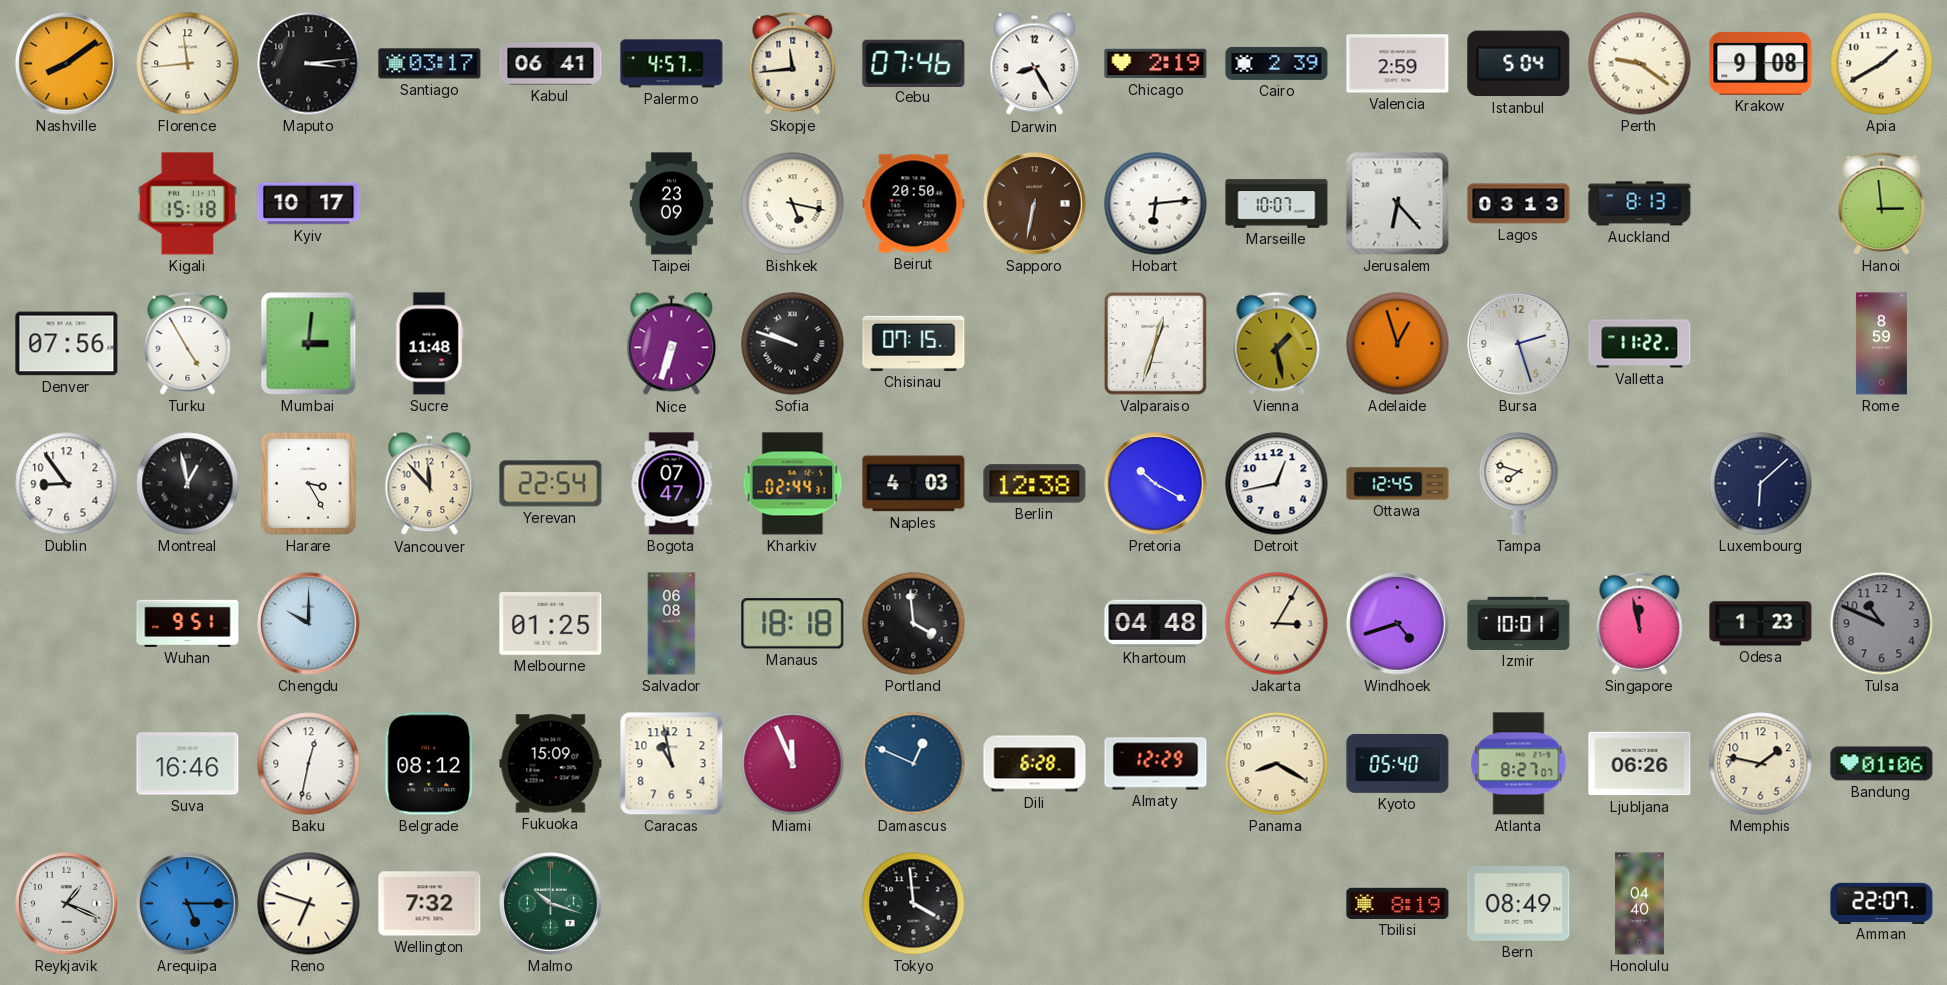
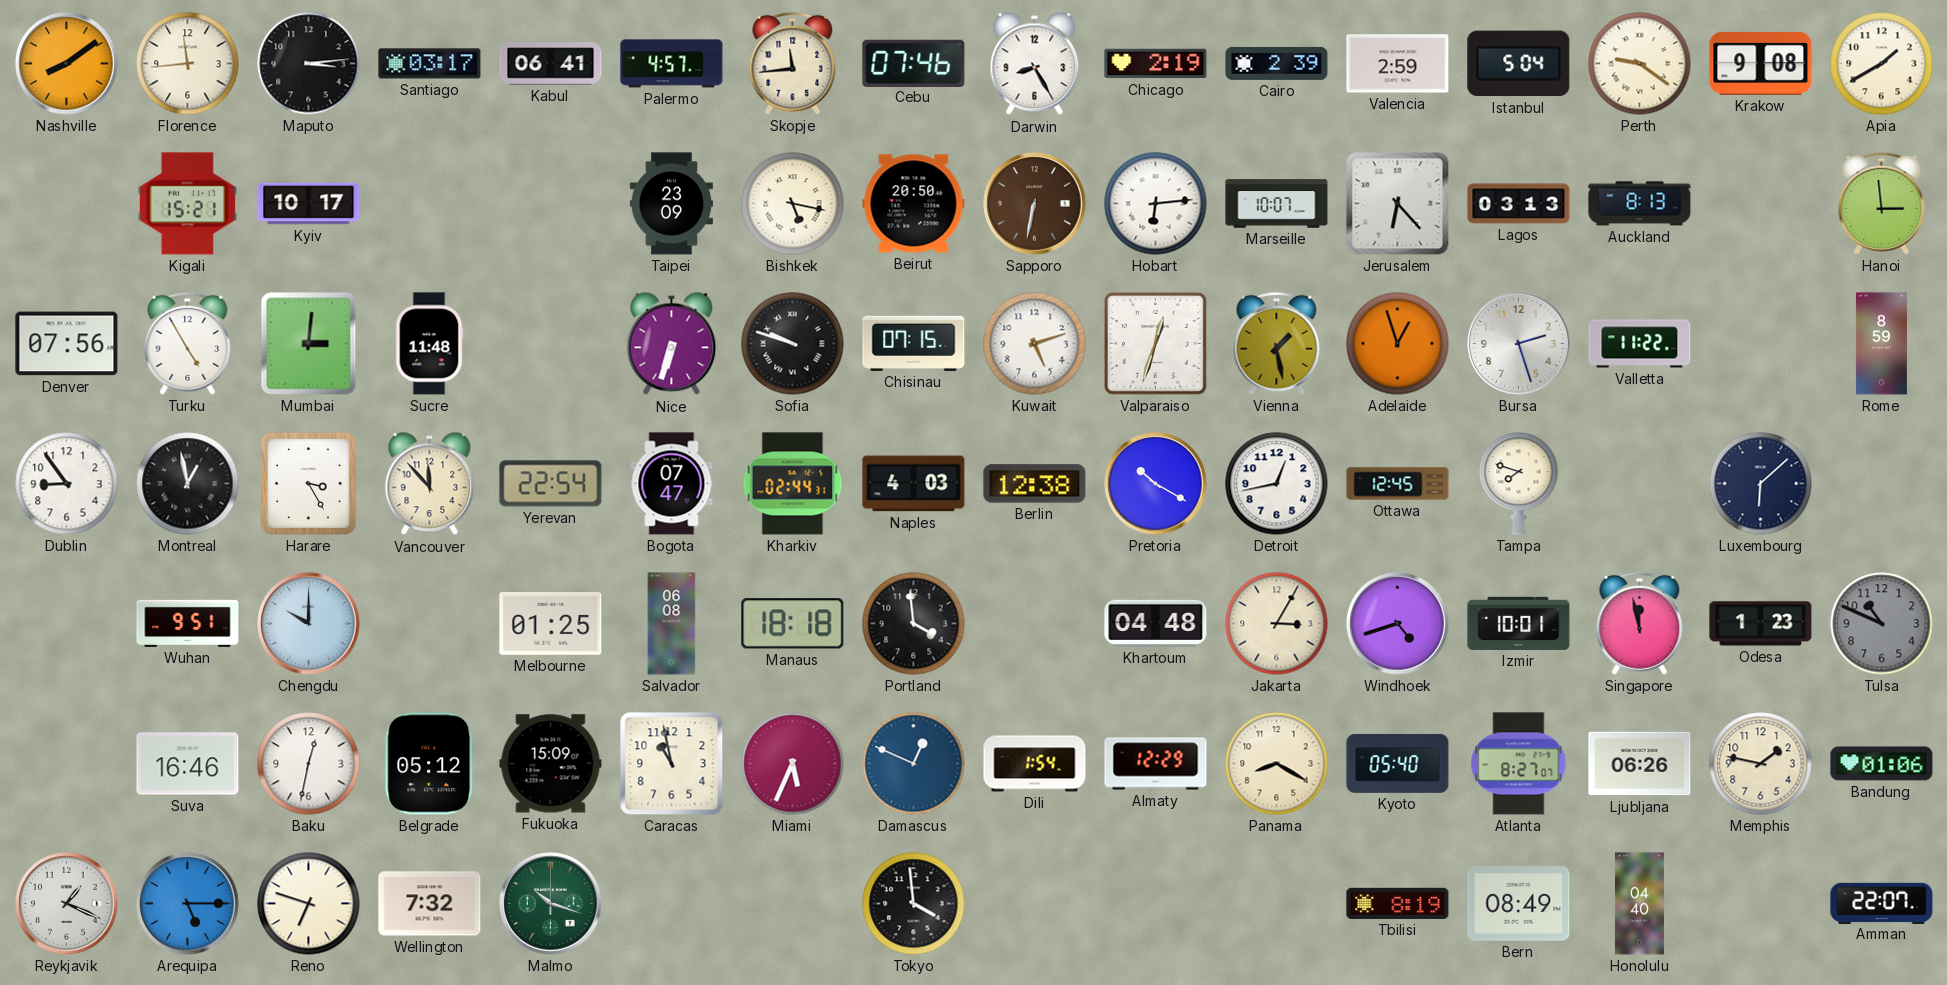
Kigali: 15:18 -> 15:21
Kuwait: none -> 5:12
Belgrade: 08:12 -> 05:12
Miami: 11:56 -> 5:34
Dili: 6:28 -> 1:54
